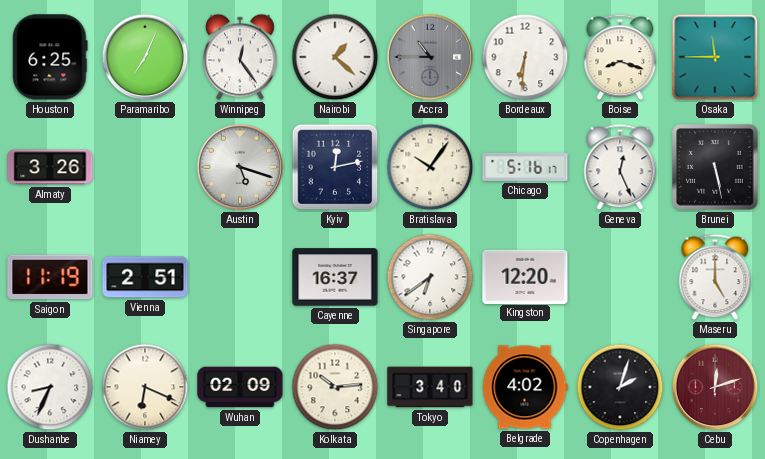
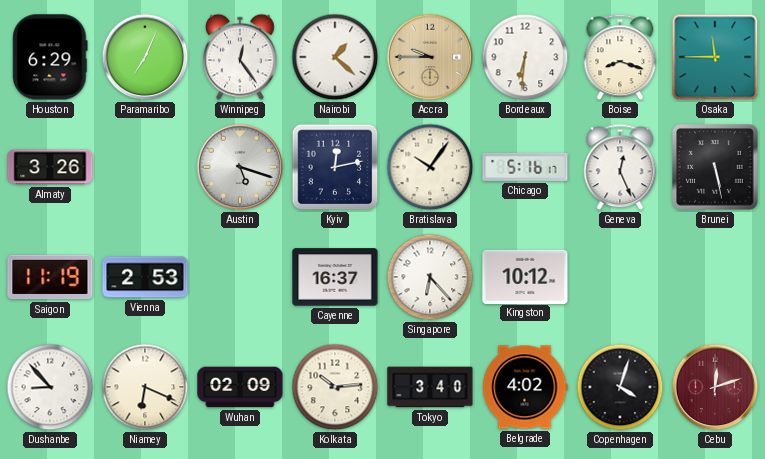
Houston: 6:25 -> 6:29
Accra: 10:45 -> 9:45
Accra dial: grey -> champagne
Vienna: 2:51 -> 2:53
Singapore: 6:39 -> 6:23
Kingston: 12:20 -> 10:12
Maseru: 5:00 -> none
Dushanbe: 8:34 -> 8:53
Copenhagen: 2:03 -> 4:03
